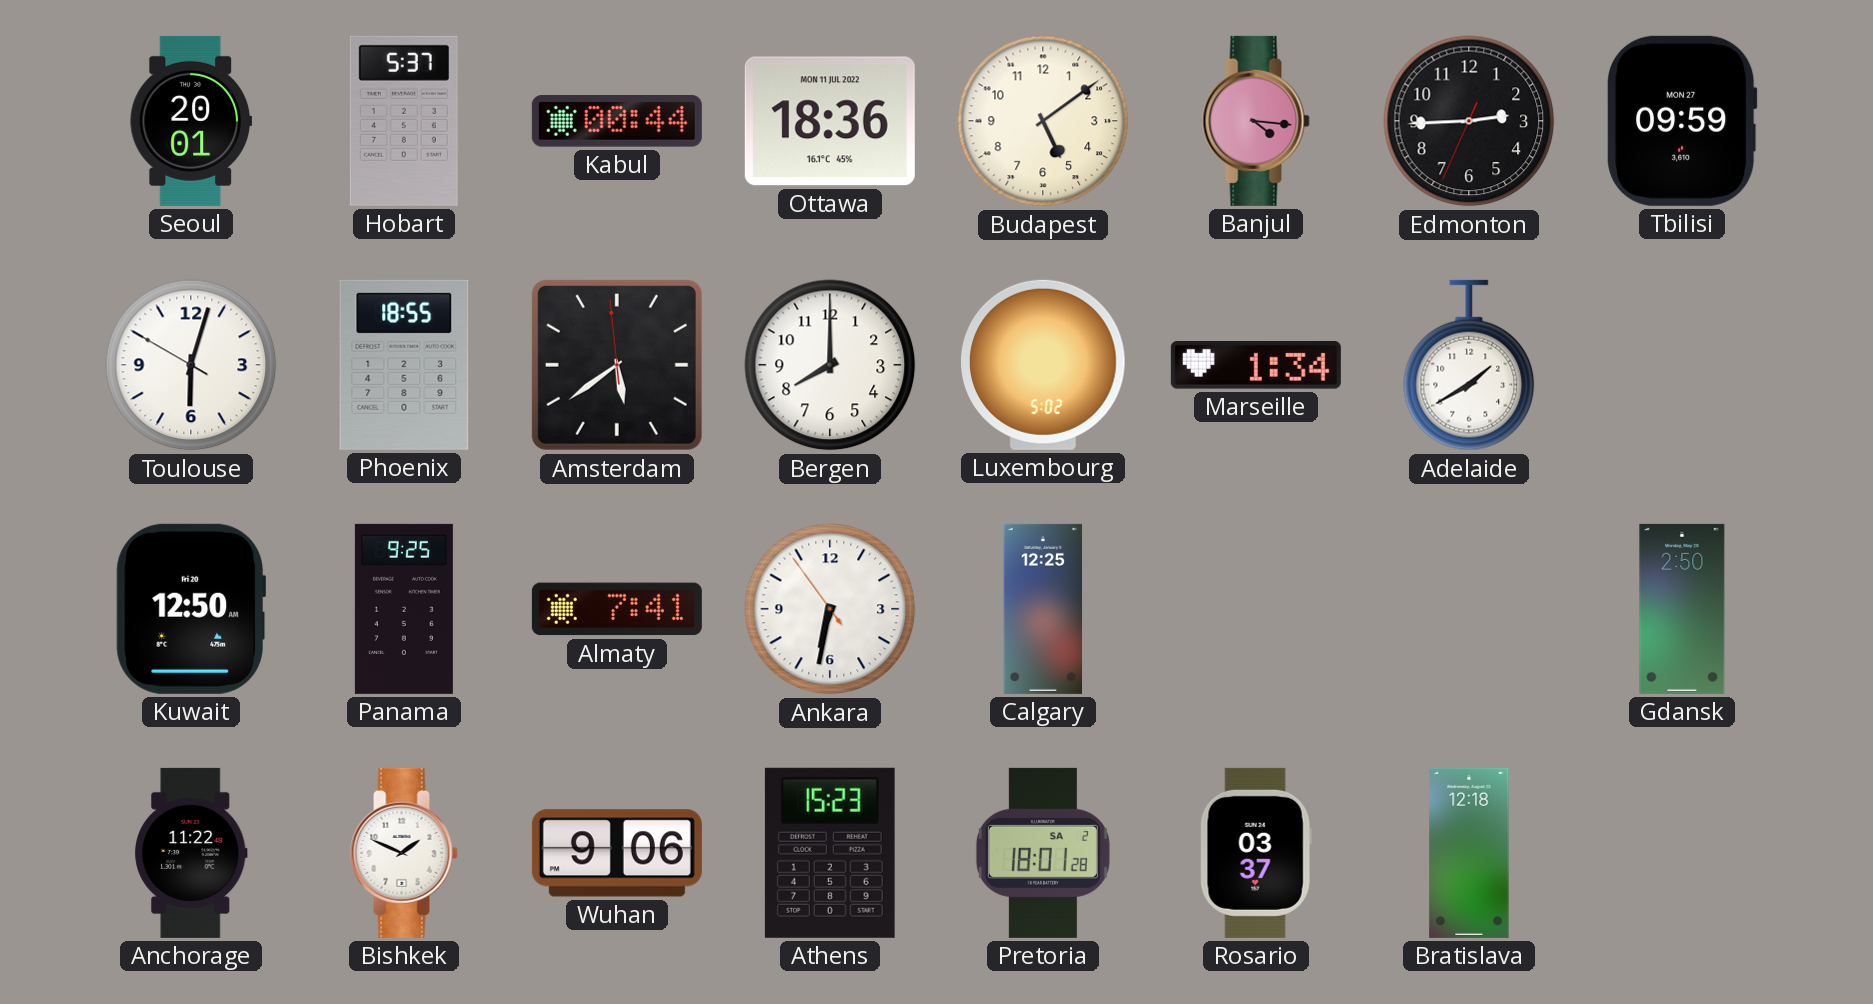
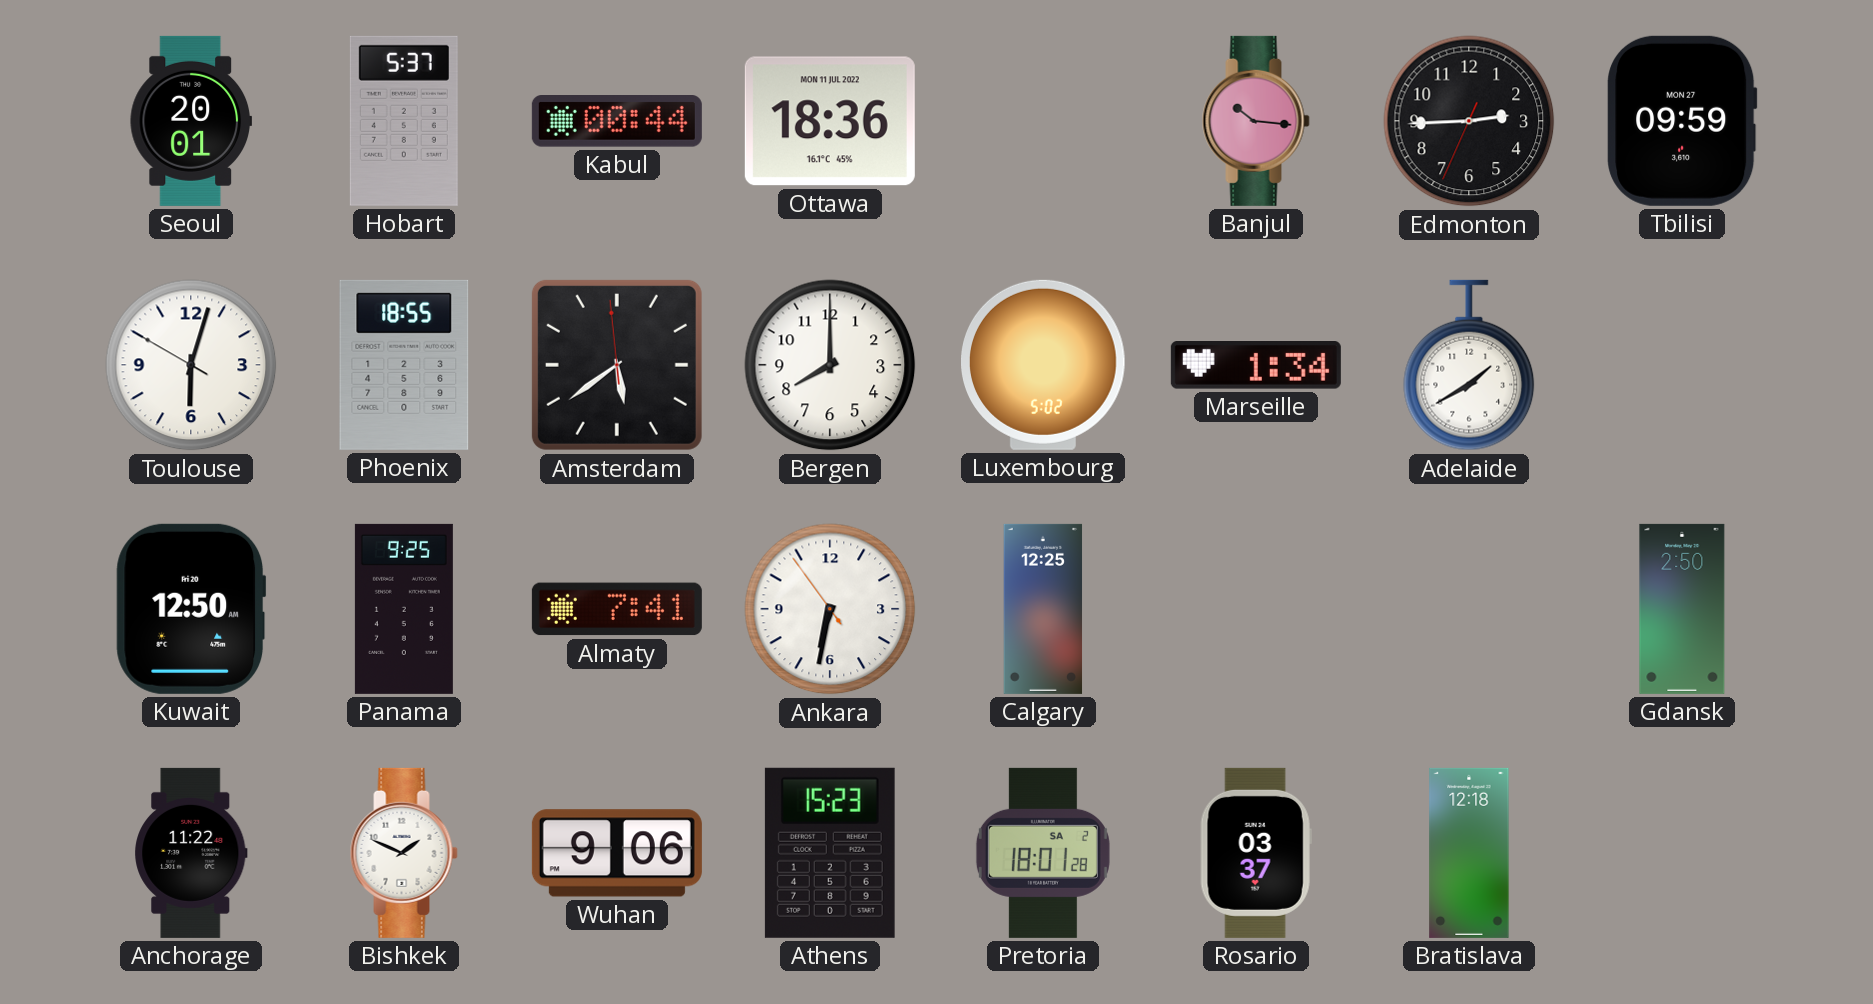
Budapest: 5:09 -> none
Banjul: 4:16 -> 10:16
